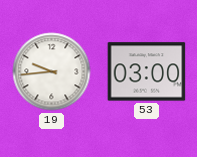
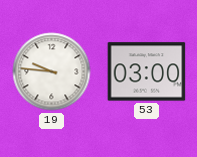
19: 9:44 -> 9:46
